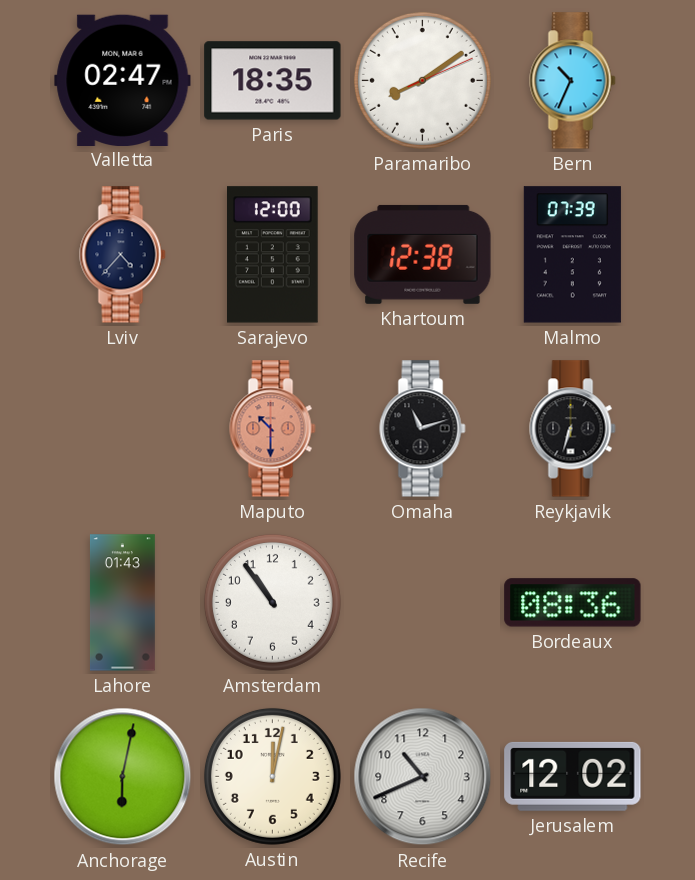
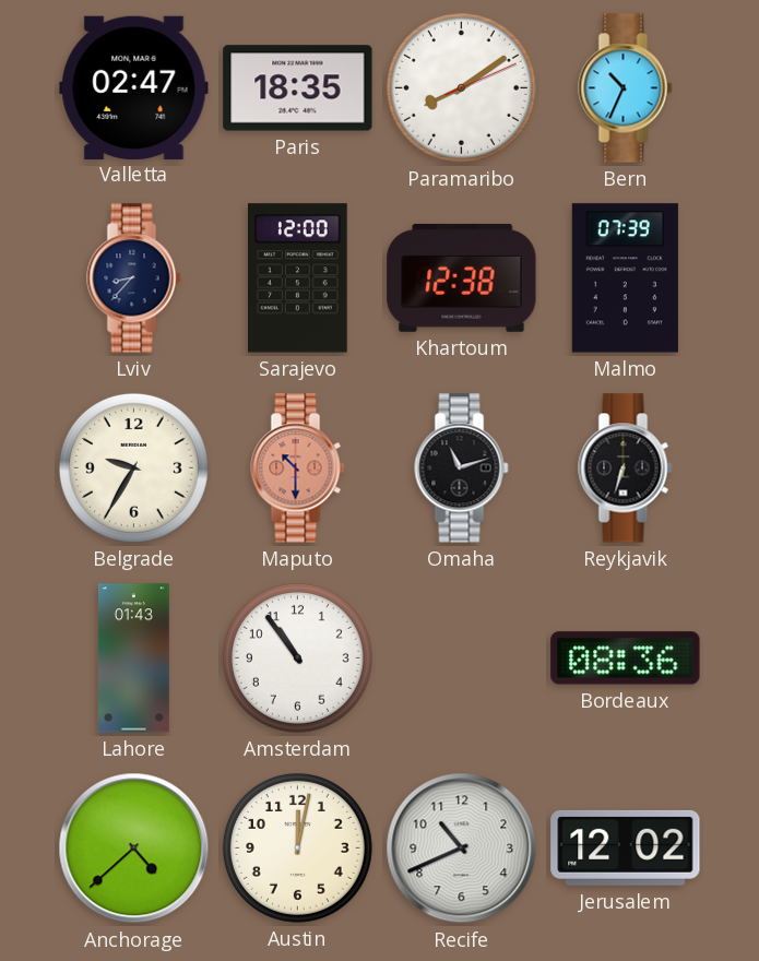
Lviv: 4:37 -> 8:37
Belgrade: none -> 9:35
Anchorage: 6:02 -> 4:38
